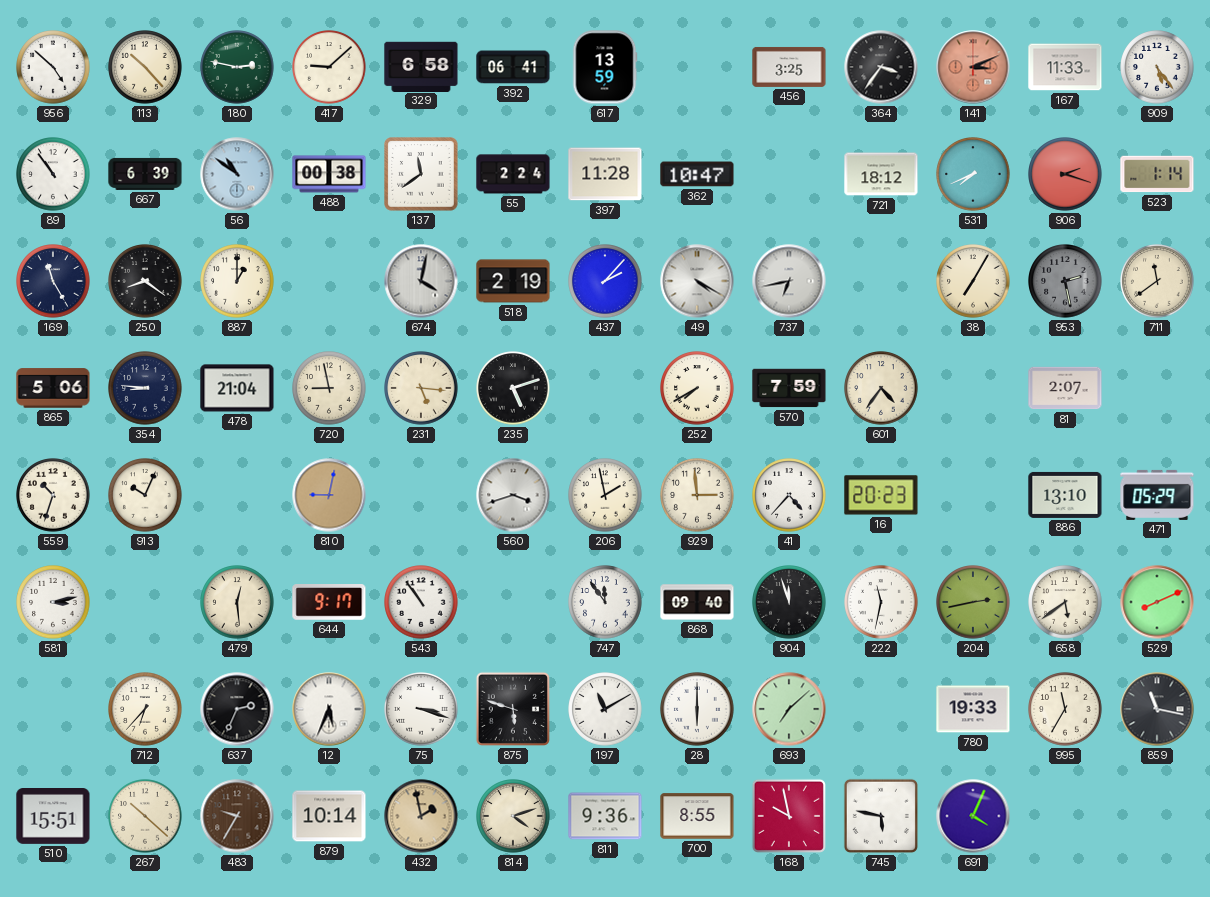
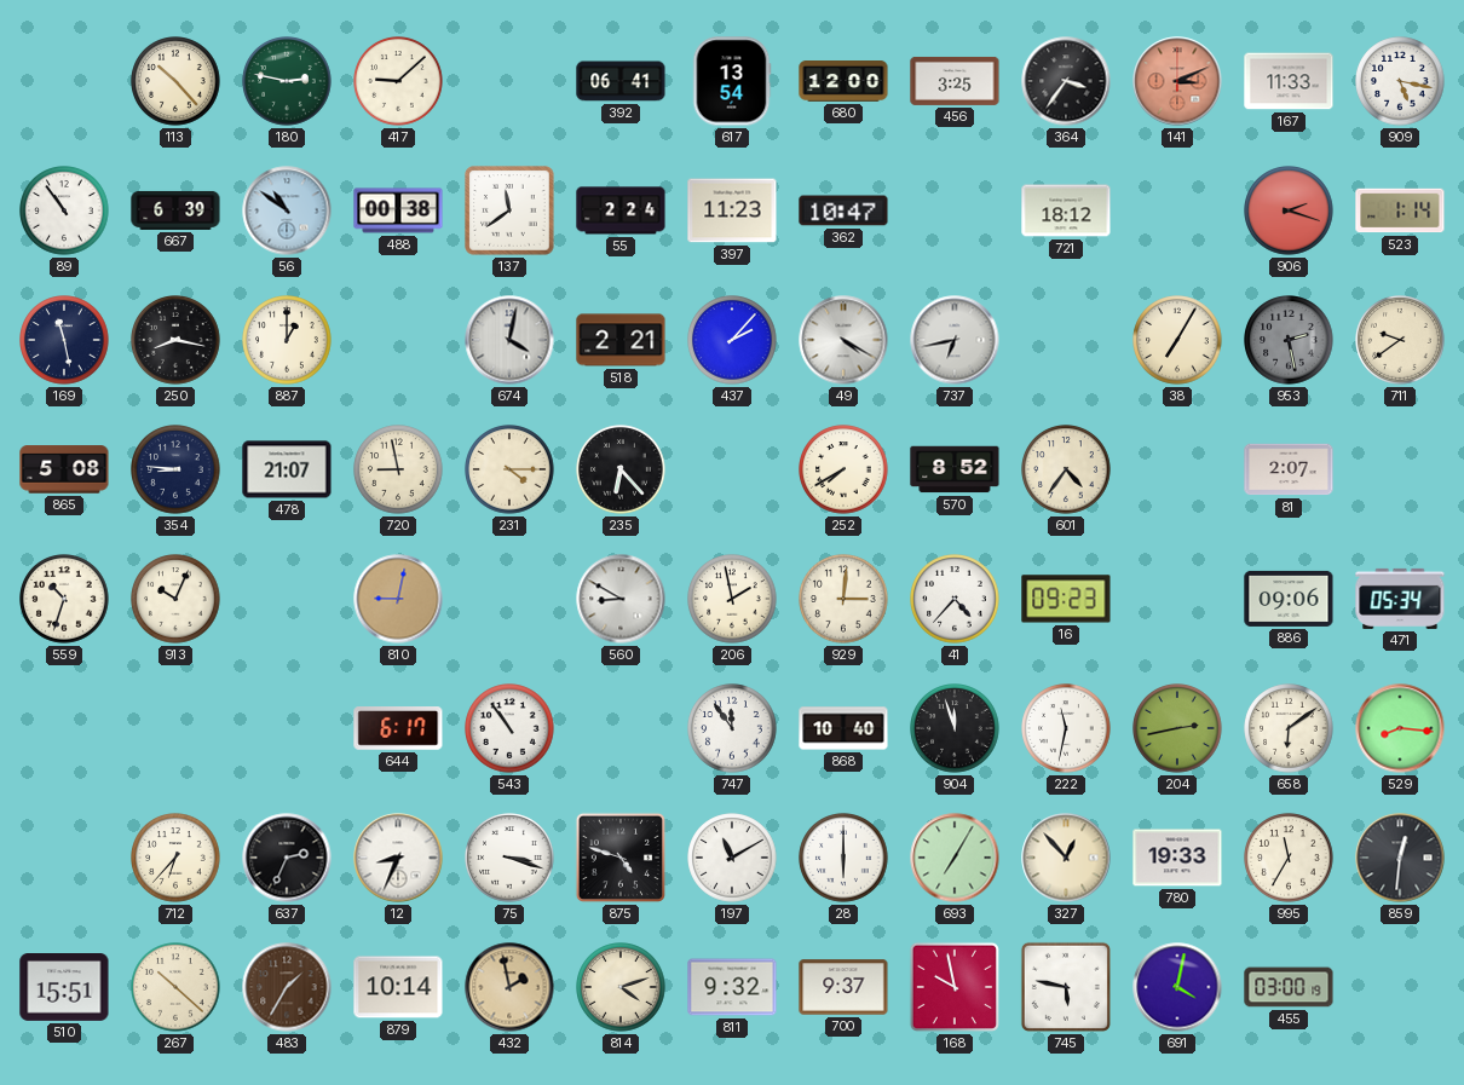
956: 4:52 -> none
329: 6:58 -> none
617: 13:59 -> 13:54
680: none -> 12:00
909: 5:24 -> 5:17
397: 11:28 -> 11:23
531: 7:41 -> none
169: 11:25 -> 11:28
250: 8:21 -> 8:17
518: 2:19 -> 2:21
711: 11:39 -> 9:39
865: 5:06 -> 5:08
478: 21:04 -> 21:07
231: 5:16 -> 4:15
235: 5:12 -> 6:23
570: 7:59 -> 8:52
560: 3:42 -> 8:50
929: 2:59 -> 3:01
16: 20:23 -> 09:23
886: 13:10 -> 09:06
471: 05:29 -> 05:34
581: 3:13 -> none
479: 12:29 -> none
644: 9:17 -> 6:17
868: 09:40 -> 10:40
658: 5:39 -> 6:09
529: 8:11 -> 8:16
12: 5:34 -> 8:34
875: 5:48 -> 4:48
693: 7:08 -> 7:05
327: none -> 12:53
859: 11:17 -> 12:31
483: 9:35 -> 1:35
811: 9:36 -> 9:32
700: 8:55 -> 9:37
691: 4:04 -> 4:02
455: none -> 03:00
